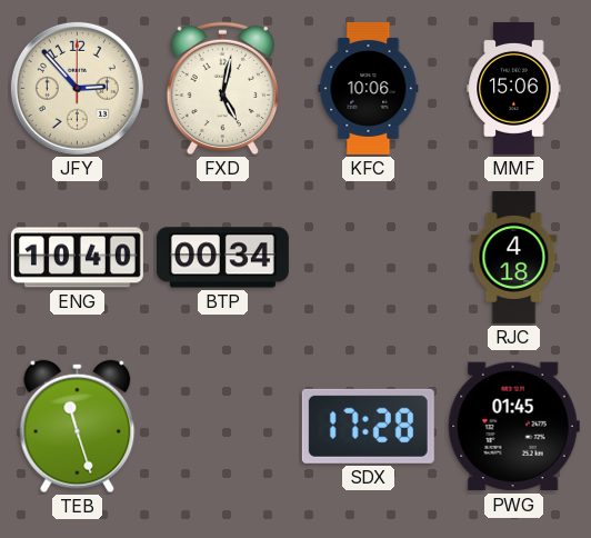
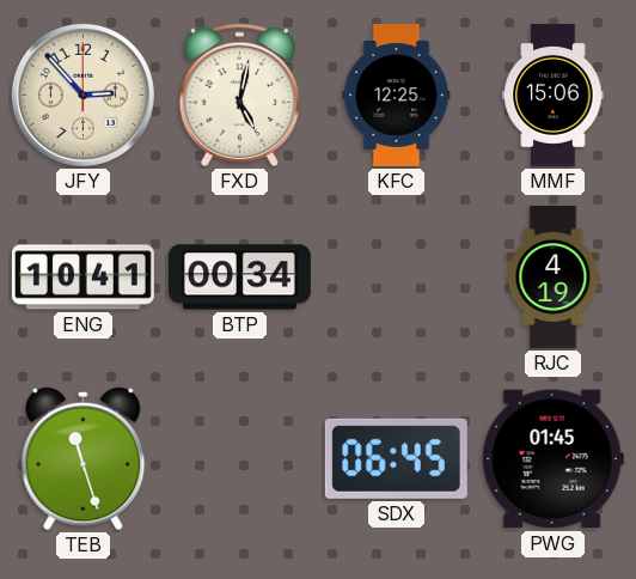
KFC: 10:06 -> 12:25
ENG: 10:40 -> 10:41
RJC: 4:18 -> 4:19
SDX: 17:28 -> 06:45
